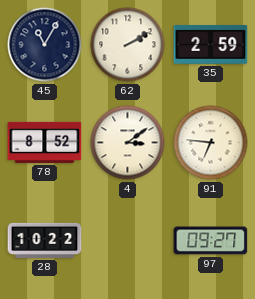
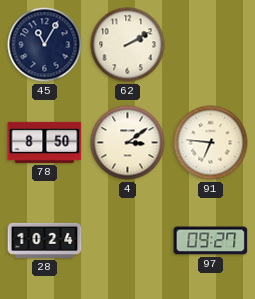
35: 2:59 -> none
78: 8:52 -> 8:50
28: 10:22 -> 10:24
